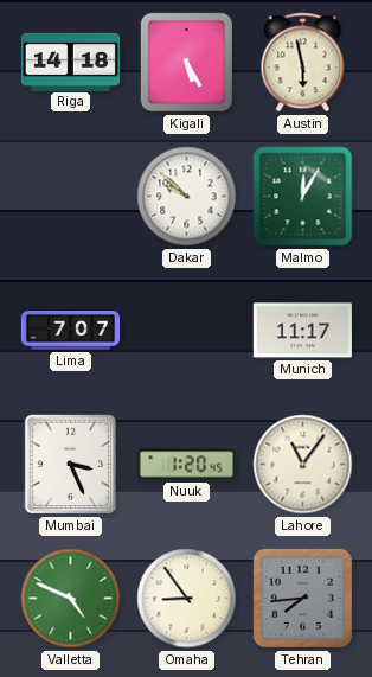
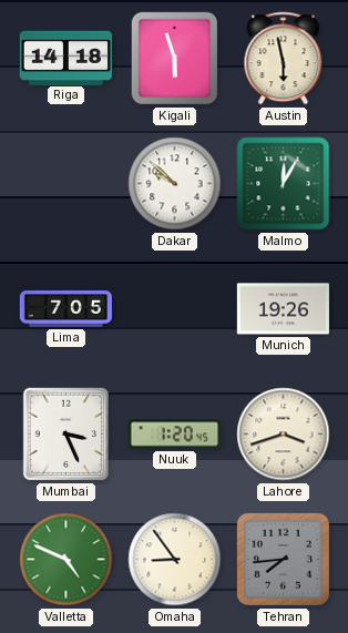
Kigali: 5:25 -> 5:57
Lima: 7:07 -> 7:05
Munich: 11:17 -> 19:26
Lahore: 11:06 -> 3:42
